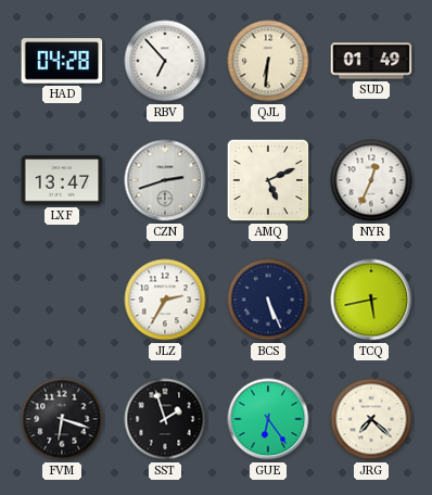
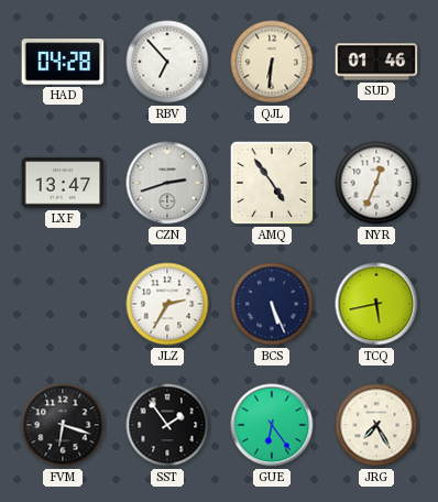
SUD: 01:49 -> 01:46
AMQ: 5:11 -> 4:54
SST: 1:57 -> 1:54
JRG: 7:22 -> 7:25
